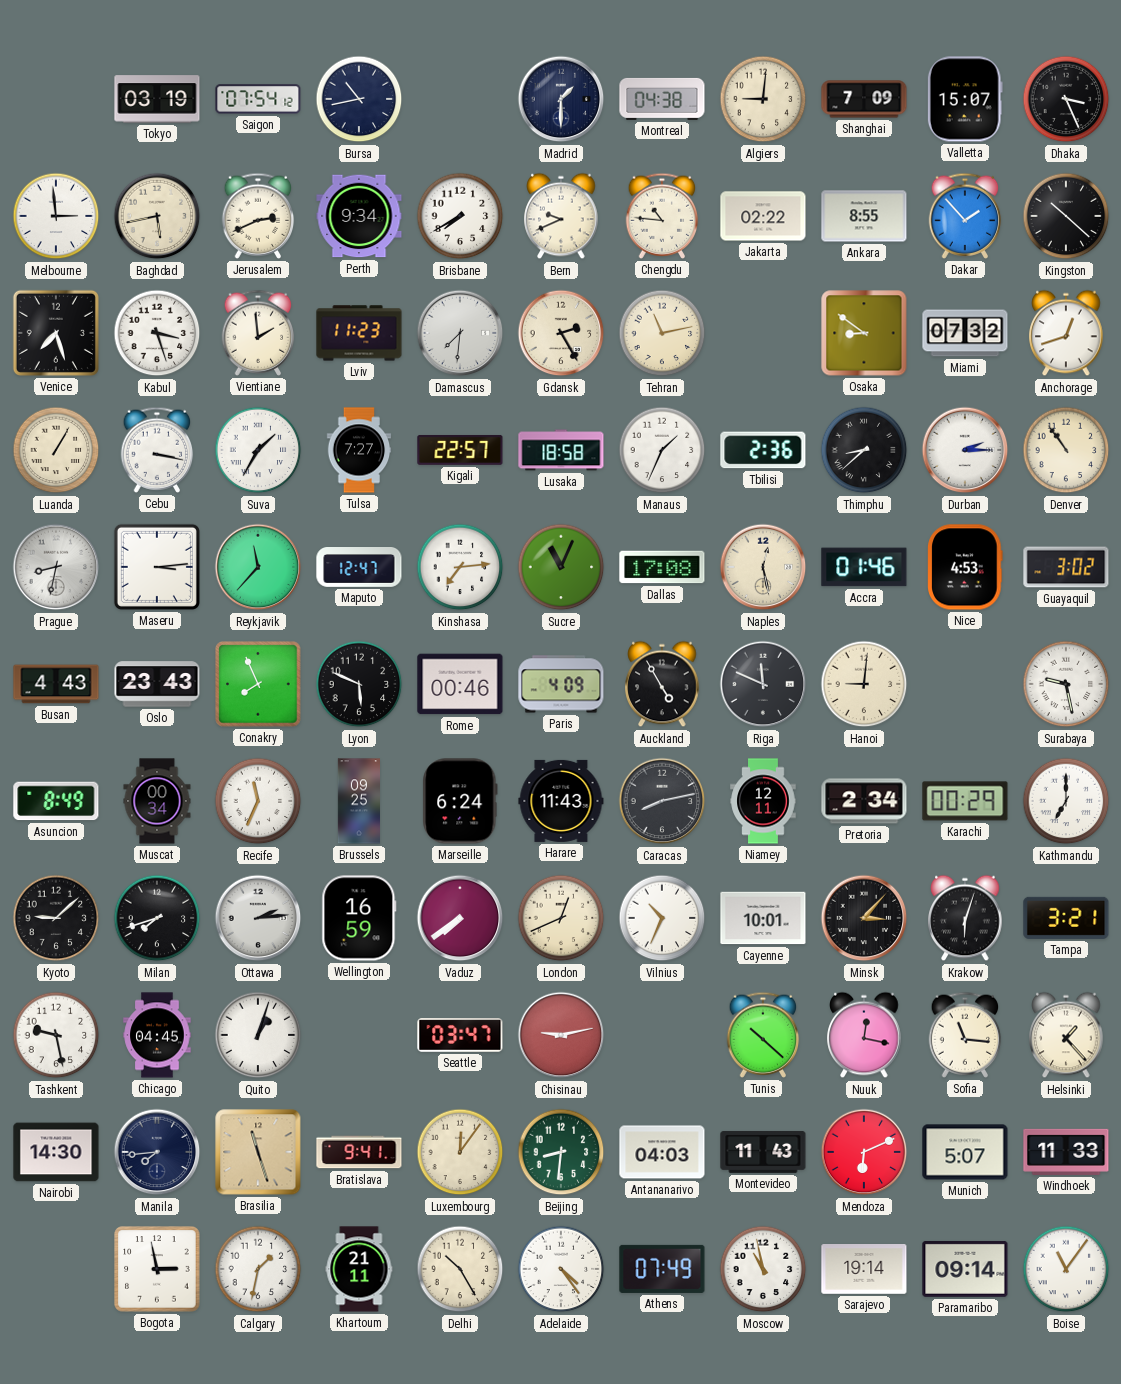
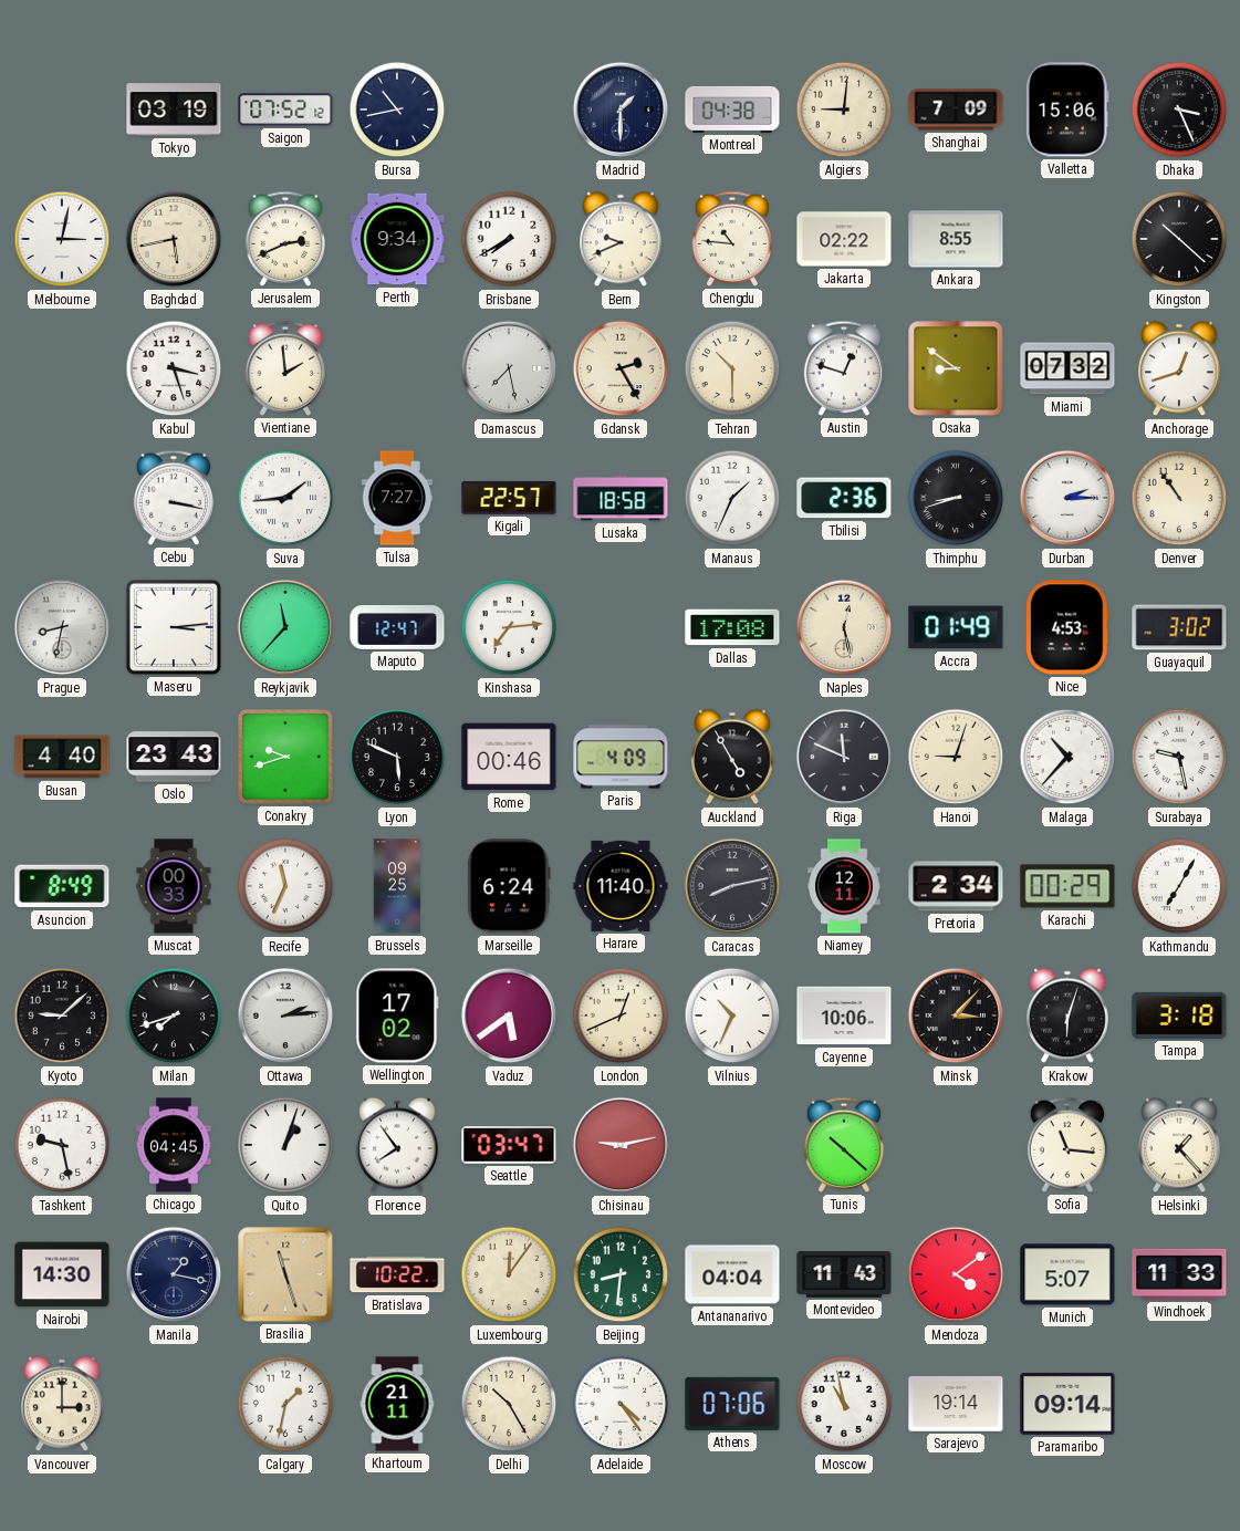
Saigon: 07:54 -> 07:52
Valletta: 15:07 -> 15:06
Melbourne: 2:59 -> 3:02
Dakar: 1:53 -> none
Venice: 7:27 -> none
Lviv: 11:23 -> none
Damascus: 7:31 -> 7:28
Tehran: 11:13 -> 10:30
Austin: none -> 12:48
Luanda: 1:05 -> none
Suva: 1:35 -> 1:44
Thimphu: 8:38 -> 8:42
Sucre: 11:04 -> none
Accra: 01:46 -> 01:49
Busan: 4:43 -> 4:40
Conakry: 7:56 -> 9:42
Hanoi: 9:01 -> 9:03
Malaga: none -> 10:37
Muscat: 00:34 -> 00:33
Harare: 11:43 -> 11:40
Kathmandu: 7:00 -> 7:05
Wellington: 16:59 -> 17:02
Vaduz: 7:39 -> 5:39
Cayenne: 10:01 -> 10:06
Tampa: 3:21 -> 3:18
Florence: none -> 7:54
Nuuk: 12:17 -> none
Manila: 7:44 -> 1:17
Bratislava: 9:41 -> 10:22
Antananarivo: 04:03 -> 04:04
Mendoza: 6:11 -> 4:09
Vancouver: none -> 3:00
Bogota: 2:58 -> none
Athens: 07:49 -> 07:06
Boise: 11:06 -> none
